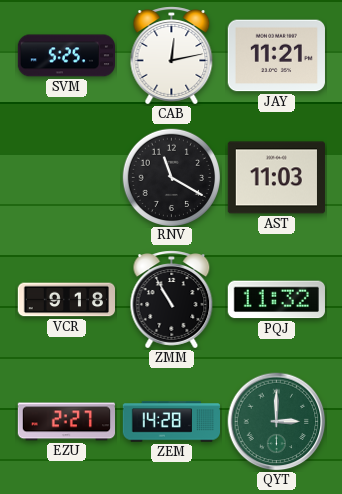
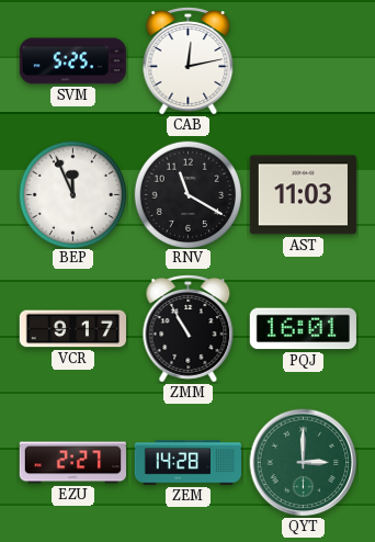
JAY: 11:21 -> none
BEP: none -> 11:56
VCR: 9:18 -> 9:17
PQJ: 11:32 -> 16:01
